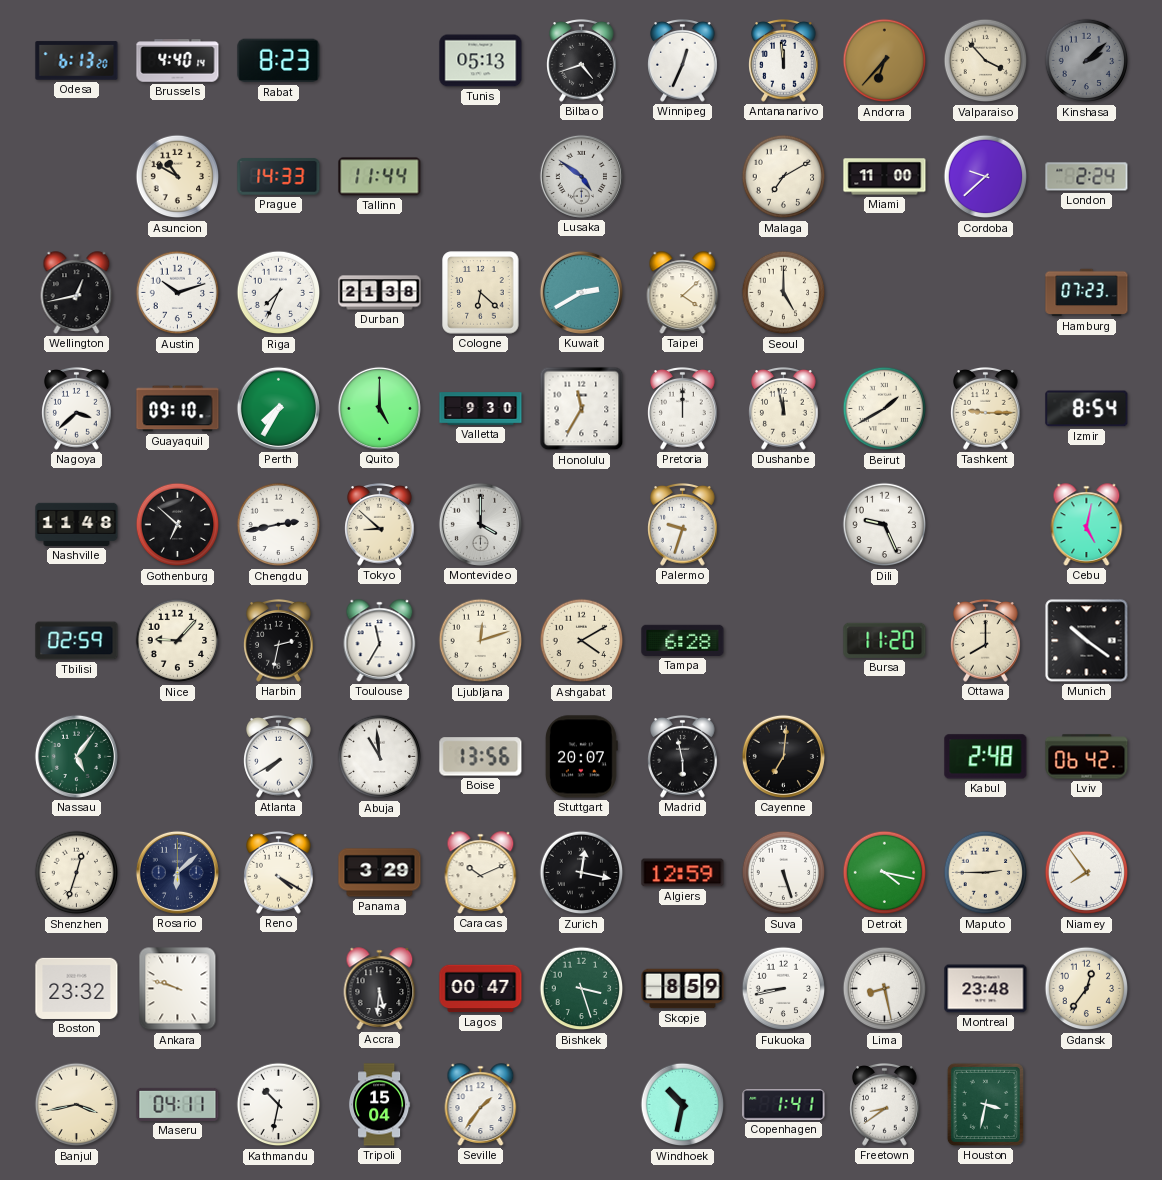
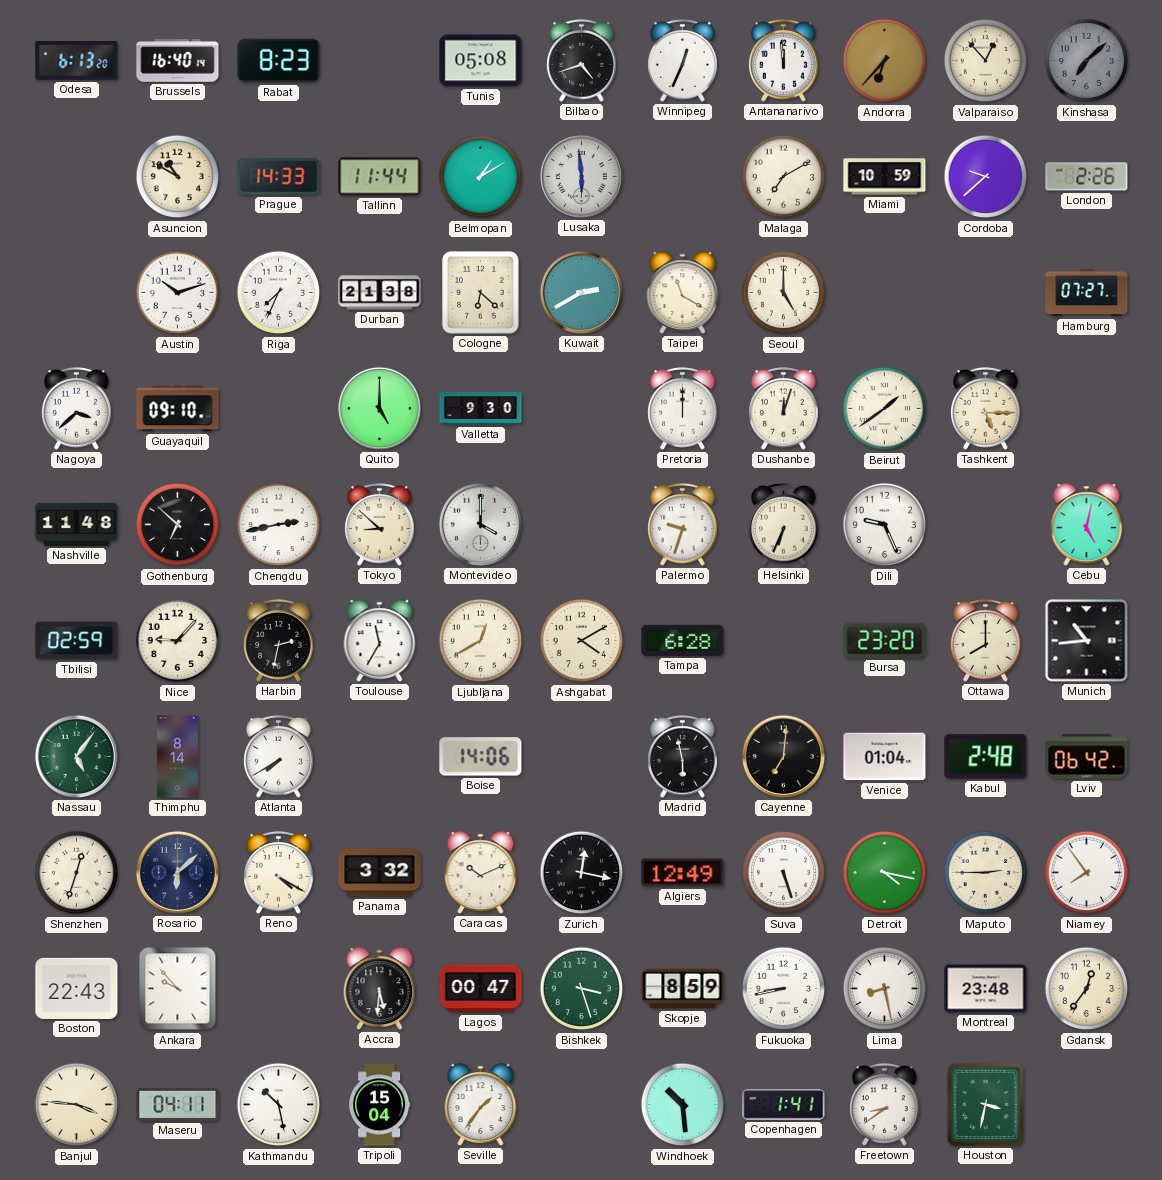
Brussels: 4:40 -> 16:40
Tunis: 05:13 -> 05:08
Valparaiso: 3:53 -> 12:53
Kinshasa: 2:08 -> 7:08
Belmopan: none -> 1:10
Lusaka: 4:51 -> 5:59
Miami: 11:00 -> 10:59
London: 2:24 -> 2:26
Wellington: 12:43 -> none
Taipei: 4:08 -> 11:20
Hamburg: 07:23 -> 07:27
Perth: 7:35 -> none
Honolulu: 11:35 -> none
Dushanbe: 11:58 -> 12:03
Beirut: 1:40 -> 1:39
Tashkent: 9:15 -> 5:15
Izmir: 8:54 -> none
Helsinki: none -> 6:34
Ljubljana: 12:12 -> 12:40
Bursa: 11:20 -> 23:20
Munich: 10:21 -> 10:44
Thimphu: none -> 8:14
Abuja: 10:59 -> none
Boise: 13:56 -> 14:06
Stuttgart: 20:07 -> none
Venice: none -> 01:04
Panama: 3:29 -> 3:32
Algiers: 12:59 -> 12:49
Boston: 23:32 -> 22:43
Ankara: 9:48 -> 9:53
Banjul: 3:43 -> 3:46
Kathmandu: 10:32 -> 10:28
Windhoek: 10:32 -> 10:29
